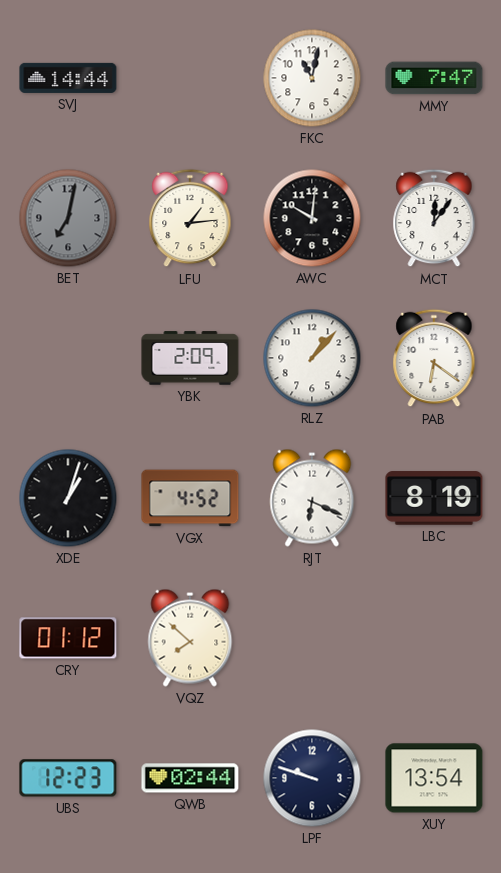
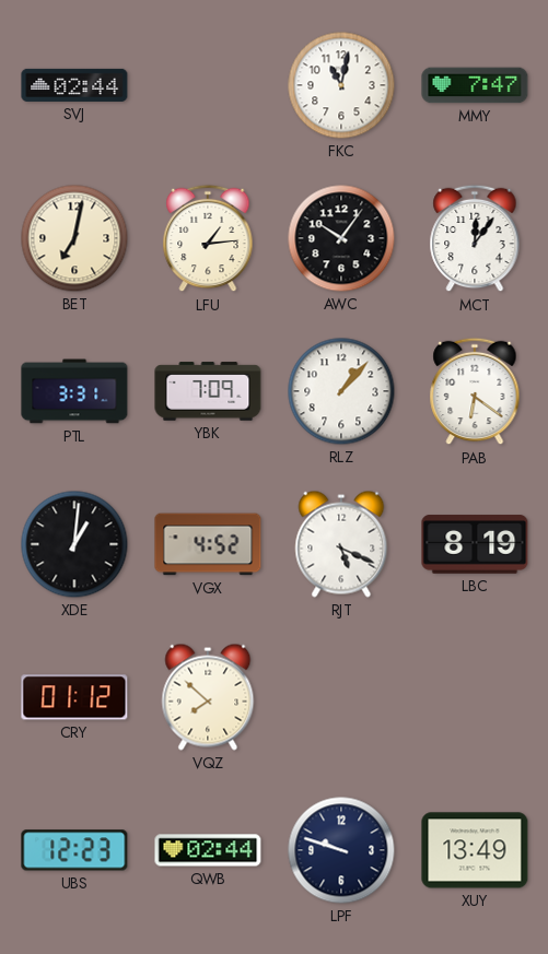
SVJ: 14:44 -> 02:44
BET dial: grey -> cream
AWC: 10:01 -> 10:06
PTL: none -> 3:31
YBK: 2:09 -> 7:09
XDE: 1:03 -> 1:01
RJT: 6:19 -> 5:19
XUY: 13:54 -> 13:49
